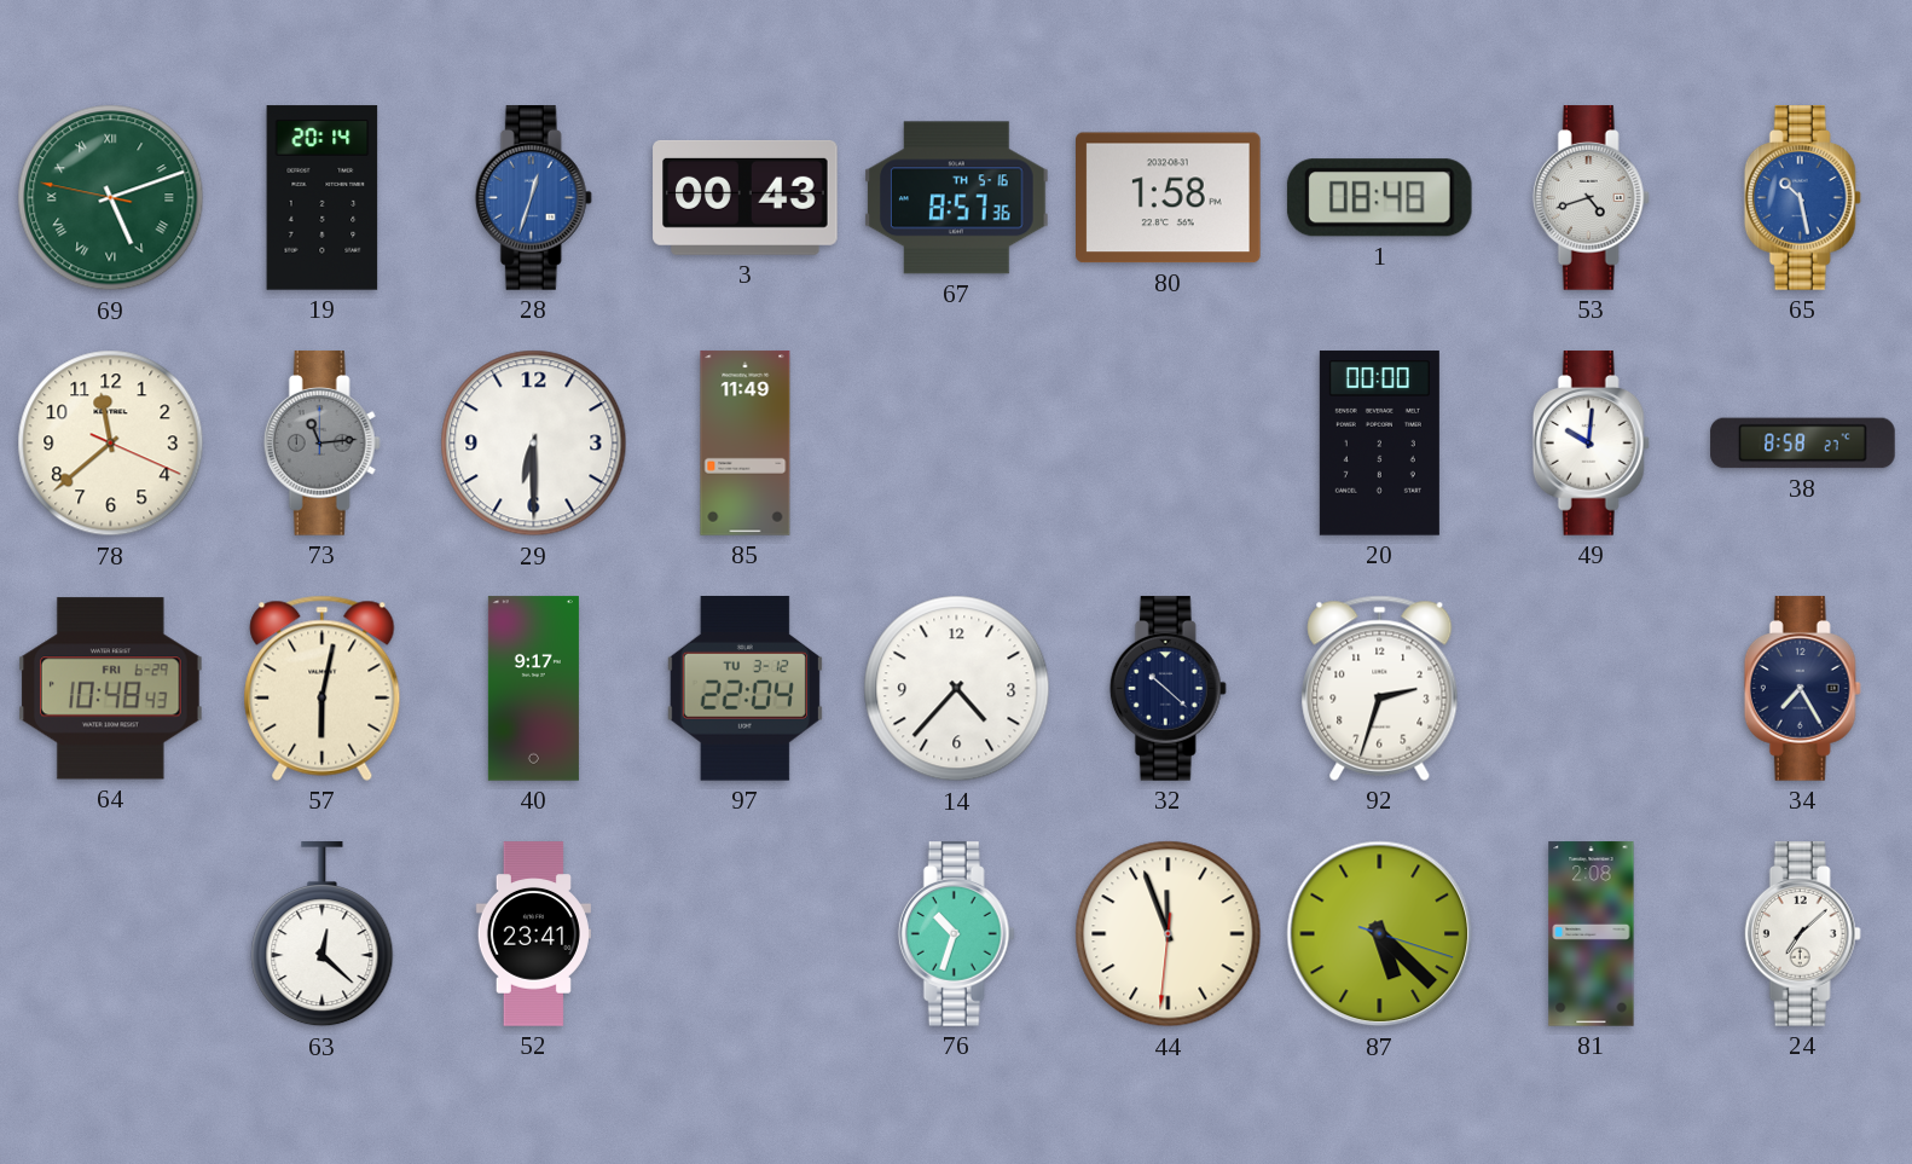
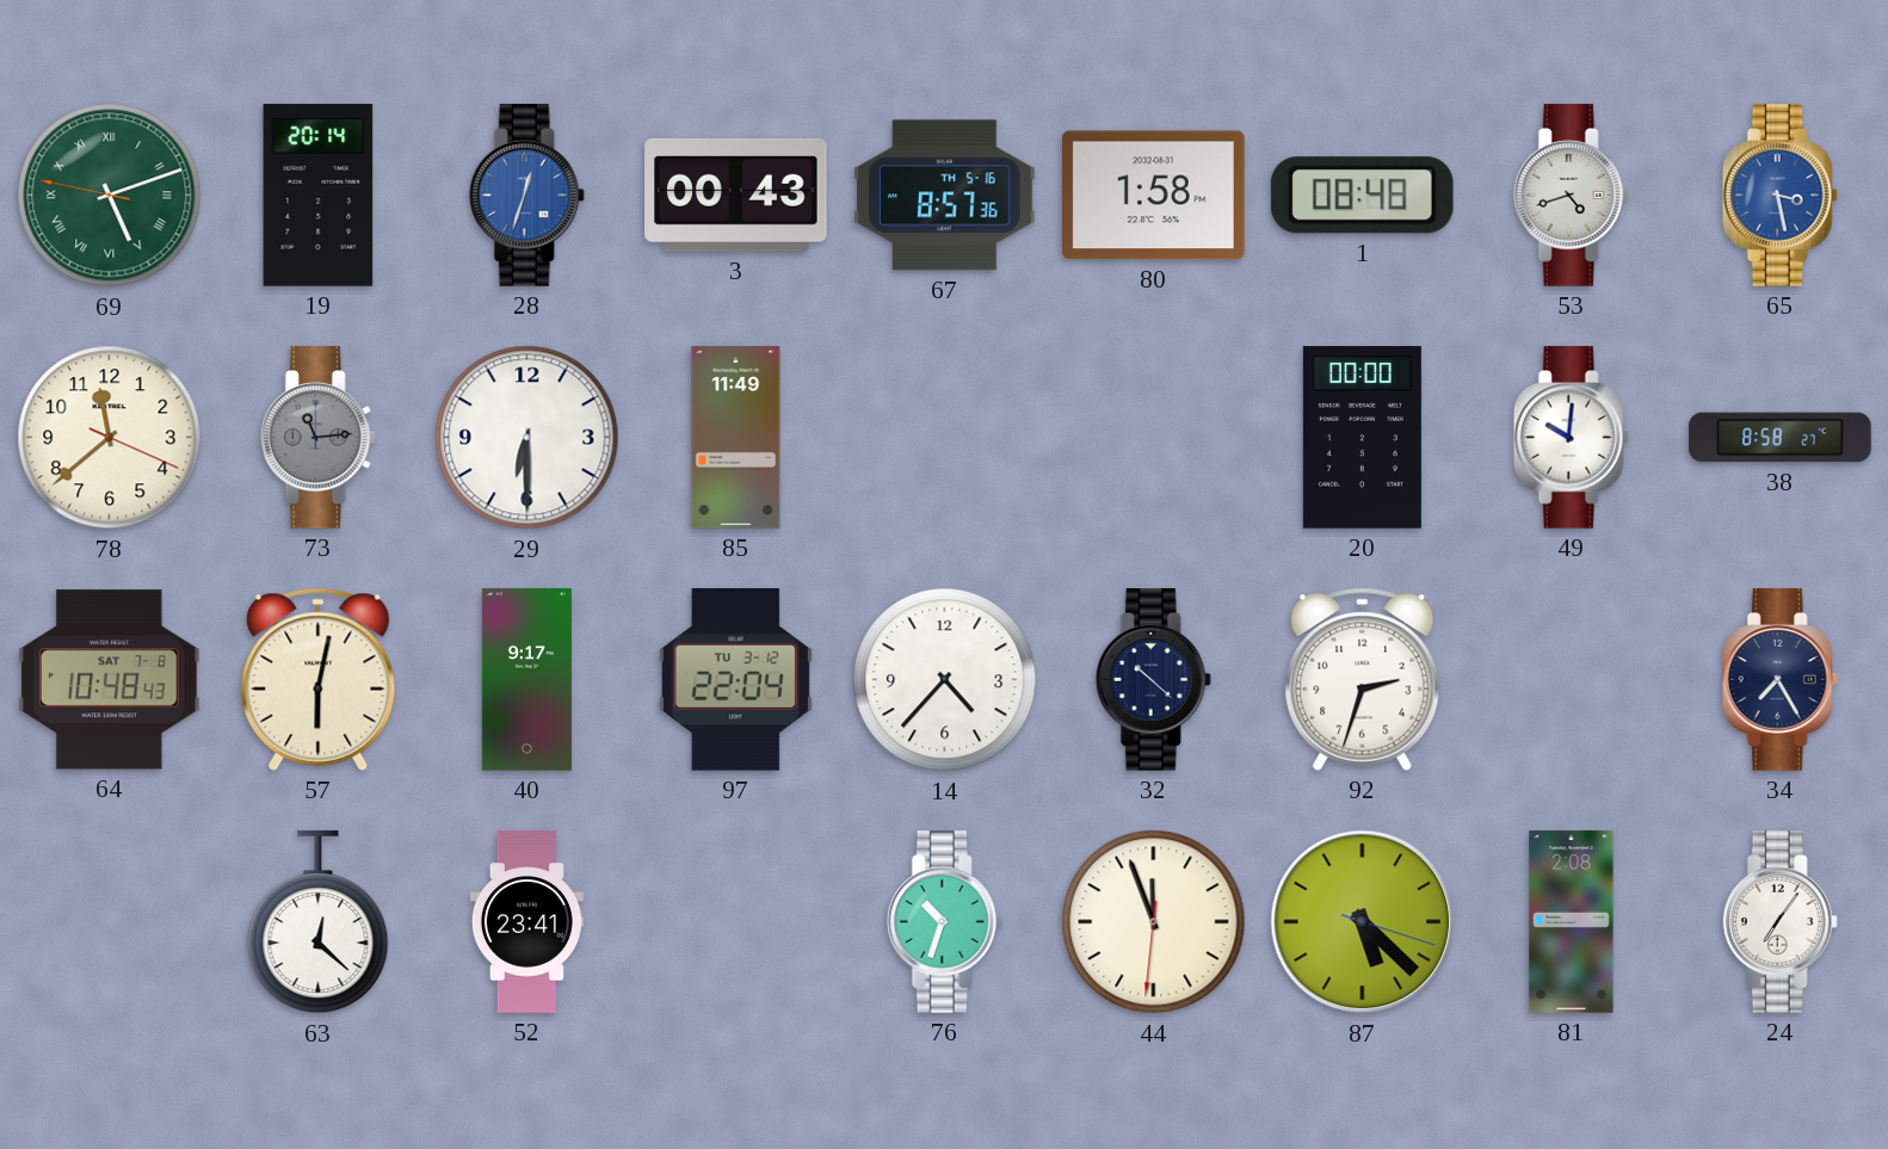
65: 10:28 -> 3:28
64 date: FRI 6-29 -> SAT 7-8
24: 7:08 -> 7:06
